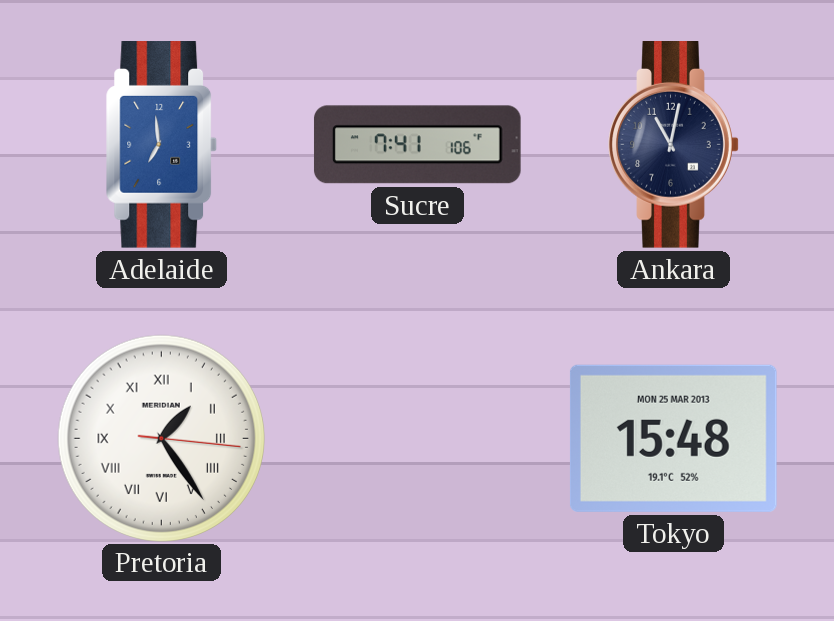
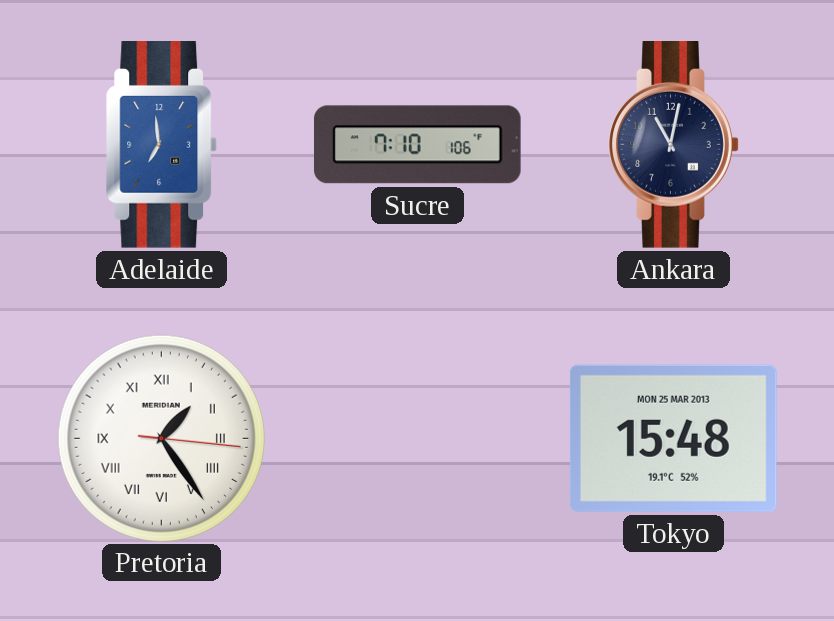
Sucre: 7:41 -> 7:10
